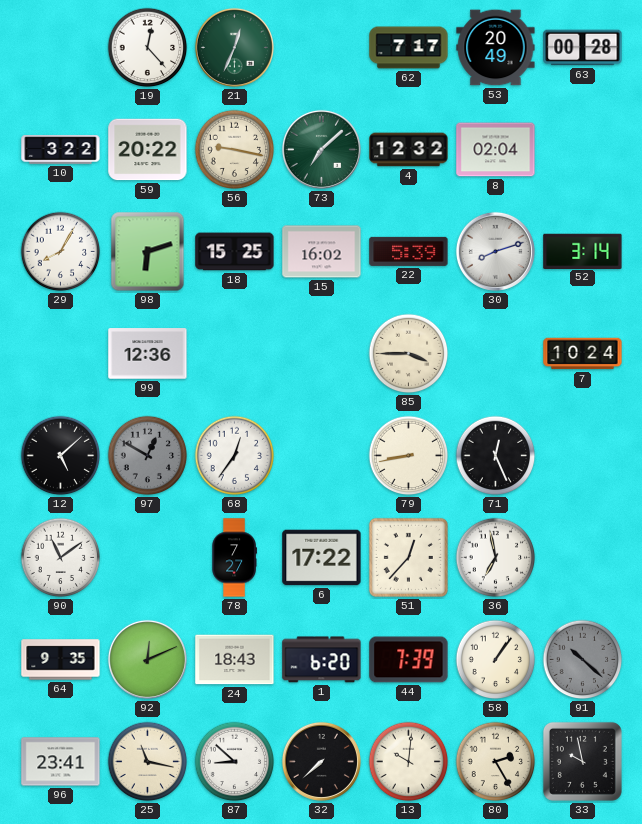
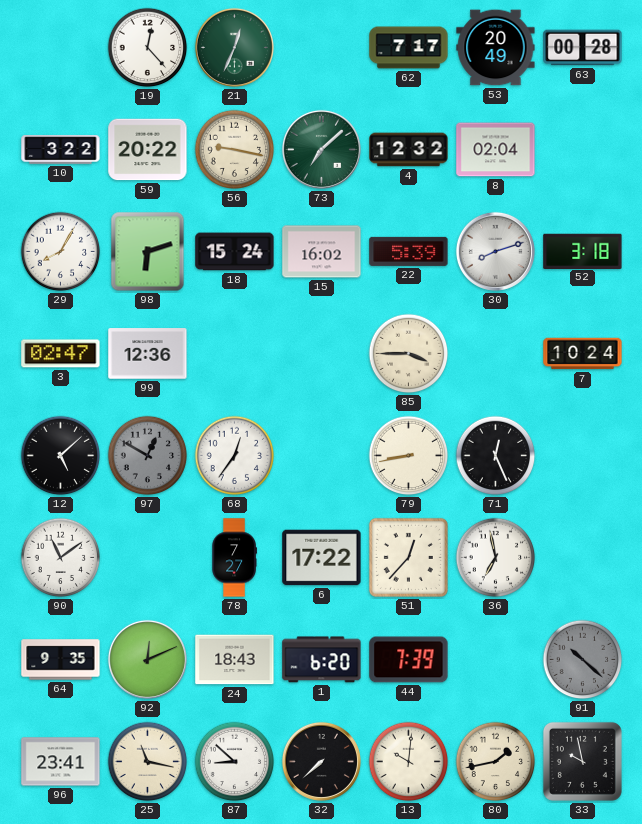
18: 15:25 -> 15:24
52: 3:14 -> 3:18
3: none -> 02:47
58: 1:06 -> none
80: 2:25 -> 1:43
